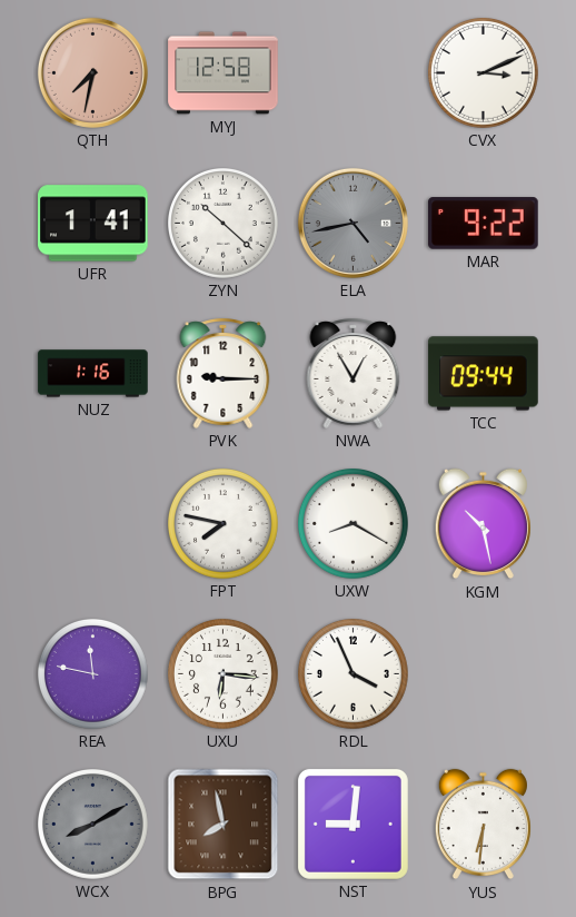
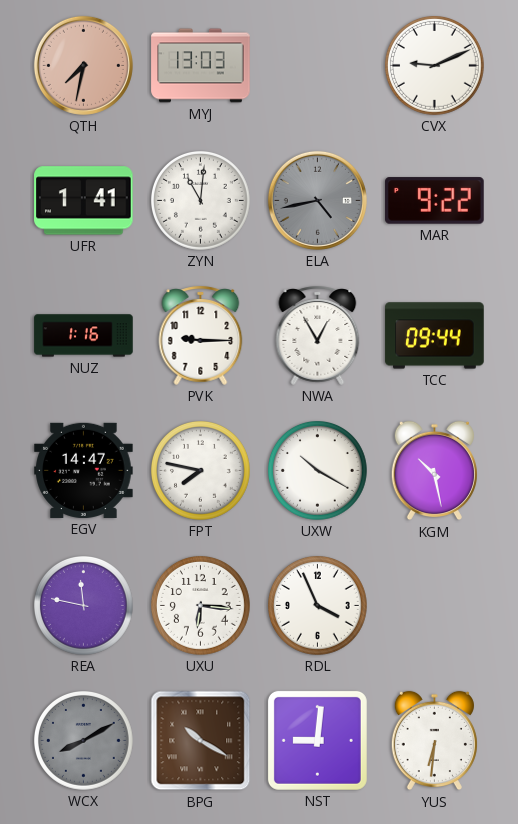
MYJ: 12:58 -> 13:03
CVX: 3:11 -> 9:11
ZYN: 10:22 -> 11:01
EGV: none -> 14:47
UXW: 8:20 -> 10:20
BPG: 7:58 -> 10:20
